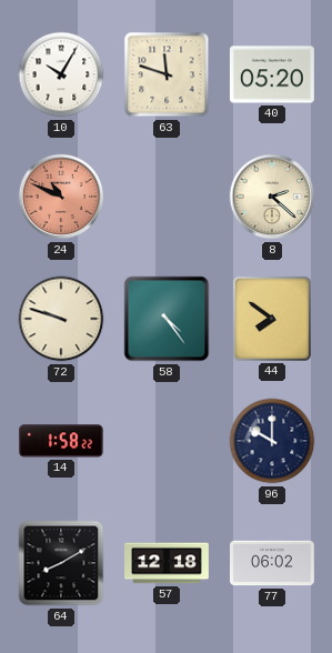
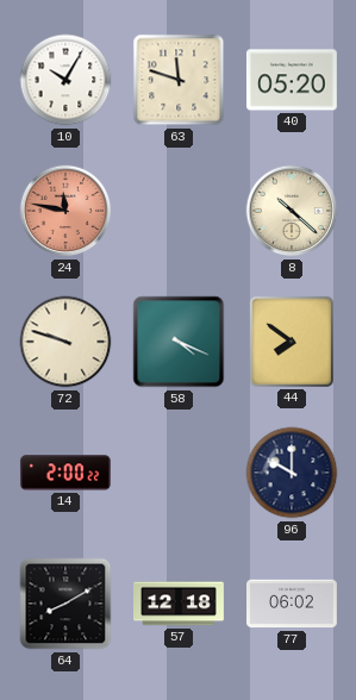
24: 10:49 -> 11:47
8: 2:22 -> 10:22
58: 4:24 -> 4:19
14: 1:58 -> 2:00
